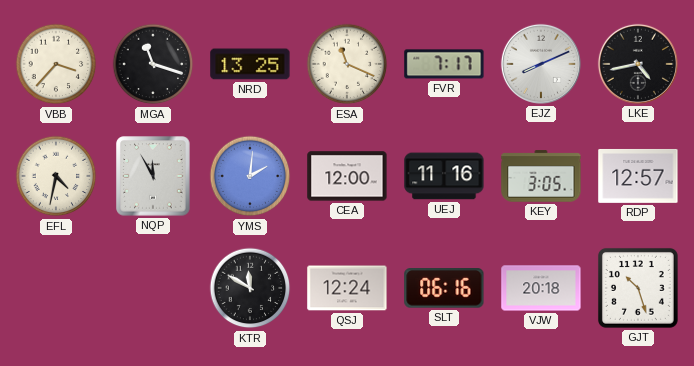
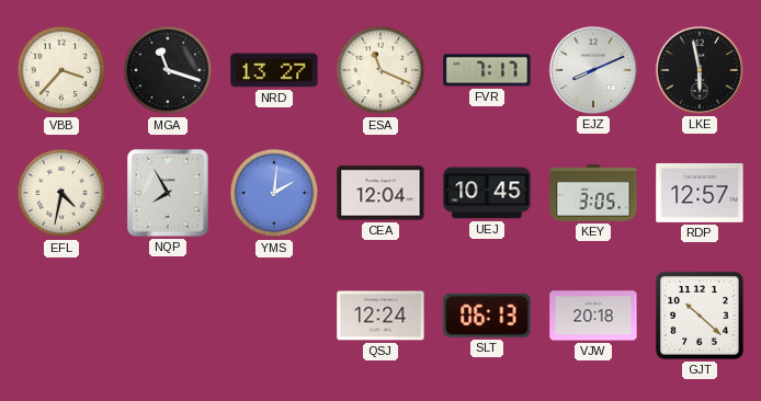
NRD: 13:25 -> 13:27
LKE: 4:43 -> 5:58
NQP: 11:55 -> 7:55
CEA: 12:00 -> 12:04
UEJ: 11:16 -> 10:45
KTR: 11:50 -> none
SLT: 06:16 -> 06:13
GJT: 10:27 -> 10:22
